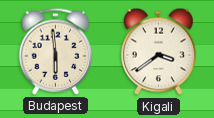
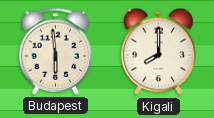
Kigali: 3:39 -> 8:00
